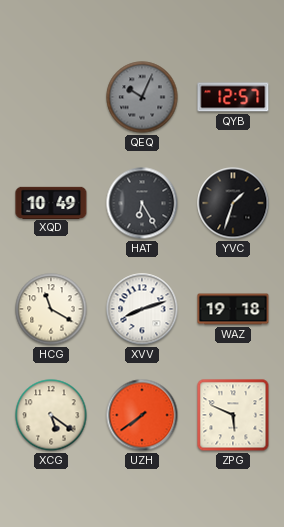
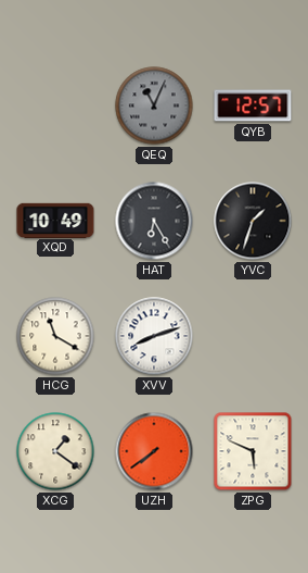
QEQ: 10:04 -> 11:04
WAZ: 19:18 -> none
XCG: 5:21 -> 1:21
